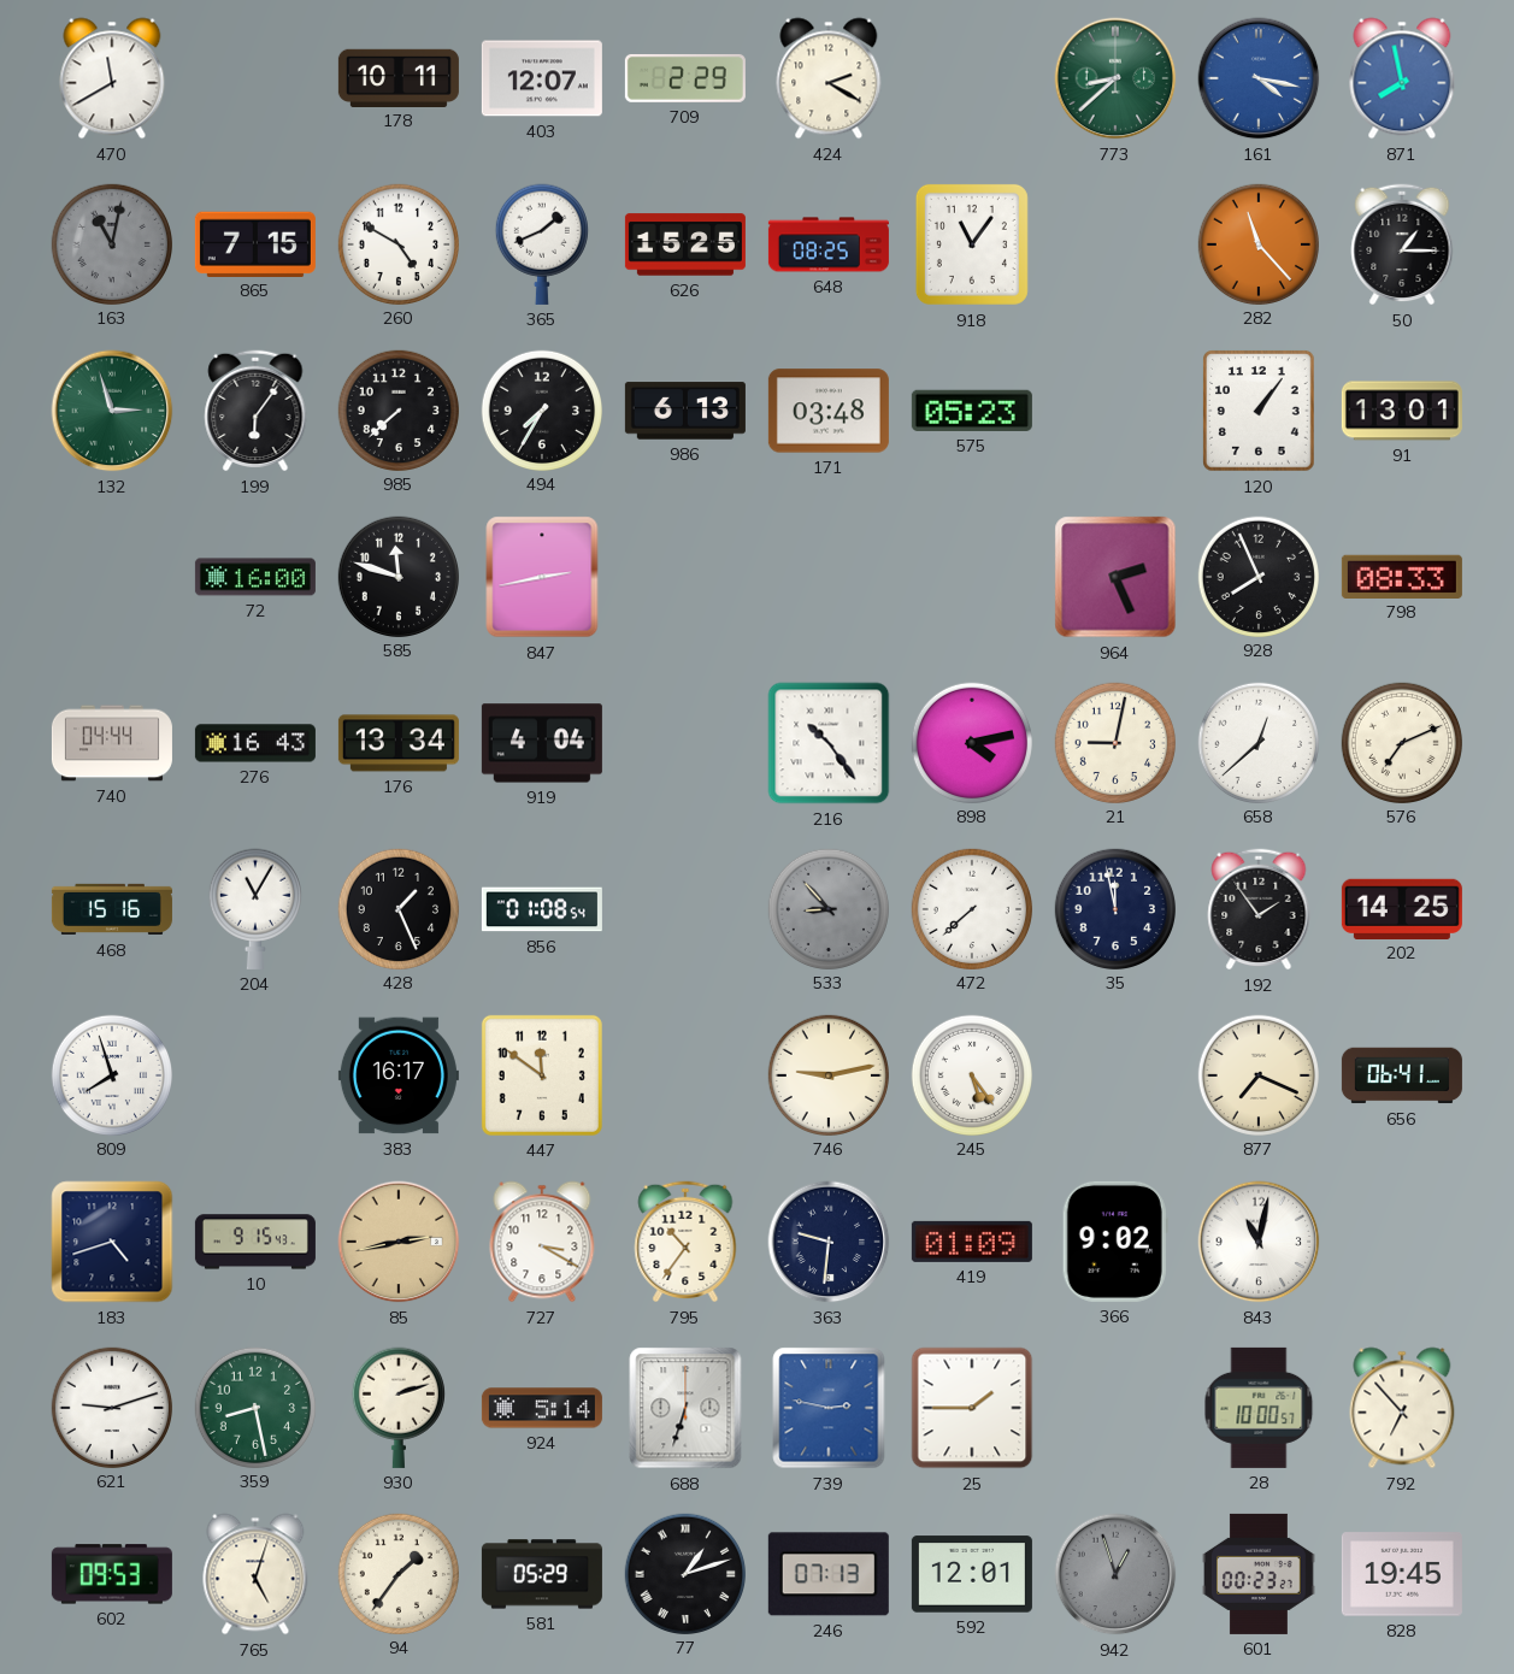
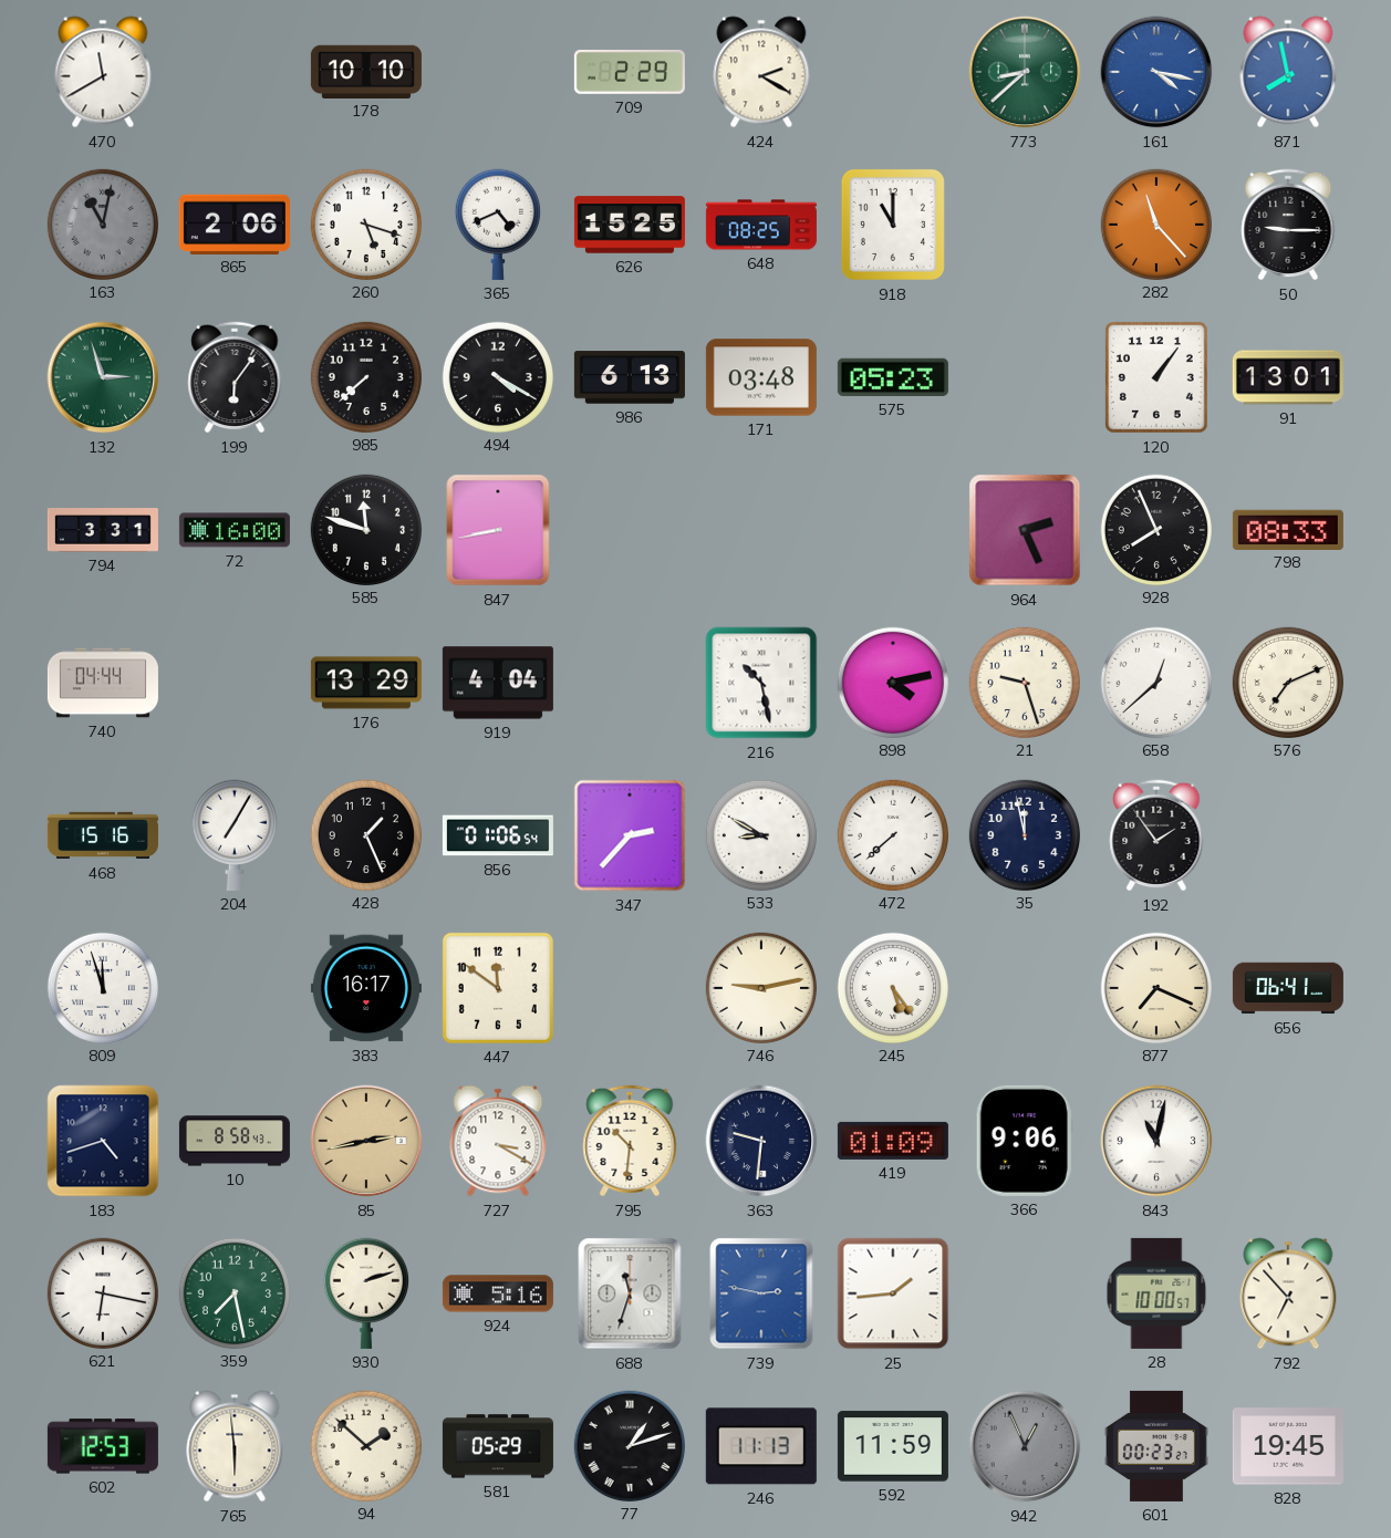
178: 10:11 -> 10:10
403: 12:07 -> none
865: 7:15 -> 2:06
260: 4:50 -> 5:18
365: 1:41 -> 4:41
918: 11:06 -> 11:00
50: 1:15 -> 9:15
494: 7:35 -> 4:20
794: none -> 3:31
847: 2:43 -> 8:43
276: 16:43 -> none
176: 13:34 -> 13:29
216: 10:24 -> 10:28
21: 9:02 -> 9:27
204: 11:05 -> 7:05
856: 01:08 -> 01:06
347: none -> 2:37
533: 8:53 -> 8:50
533 dial: grey -> white
202: 14:25 -> none
809: 7:57 -> 11:57
10: 9:15 -> 8:58
795: 10:36 -> 10:31
366: 9:02 -> 9:06
621: 9:12 -> 6:17
359: 8:28 -> 7:28
924: 5:14 -> 5:16
688: 6:33 -> 11:33
25: 1:45 -> 1:44
602: 09:53 -> 12:53
765: 5:03 -> 5:59
94: 1:36 -> 1:52
246: 07:13 -> 11:13
592: 12:01 -> 11:59
942: 12:57 -> 12:56
